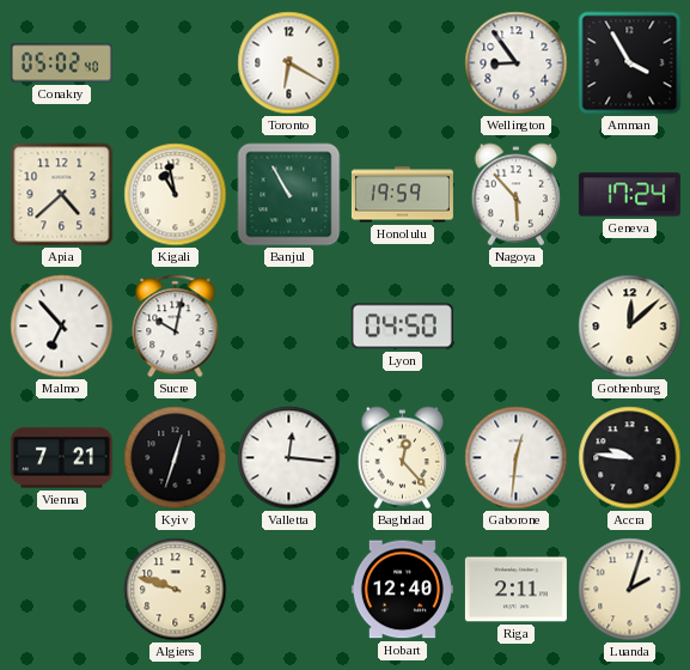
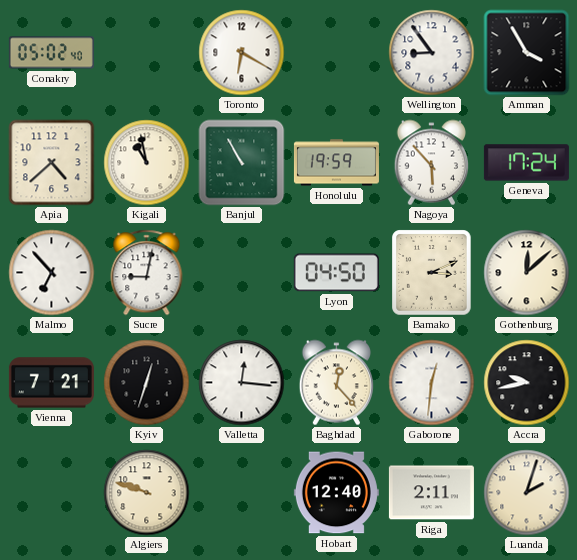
Sucre: 10:02 -> 9:02
Bamako: none -> 3:11
Accra: 9:46 -> 9:43
